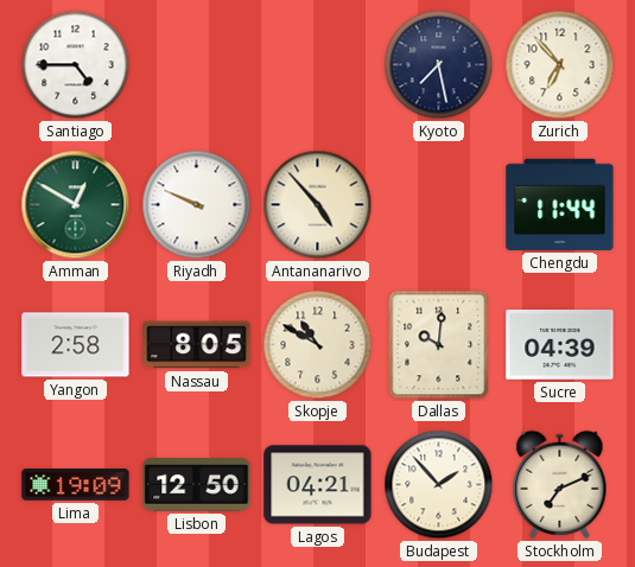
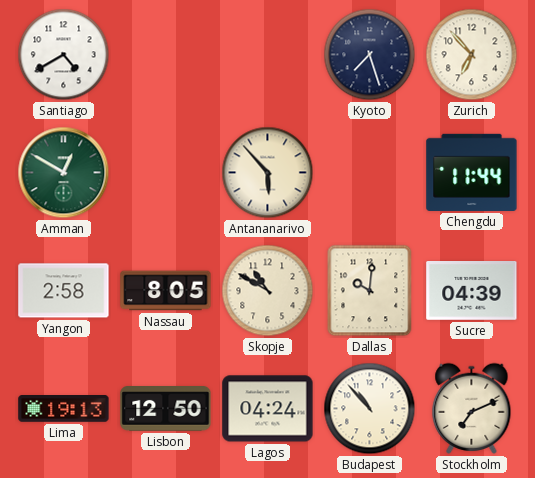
Santiago: 4:45 -> 4:40
Kyoto: 7:28 -> 7:27
Riyadh: 9:49 -> none
Antananarivo: 4:53 -> 5:53
Lima: 19:09 -> 19:13
Lagos: 04:21 -> 04:24
Budapest: 1:53 -> 10:53
